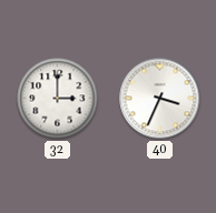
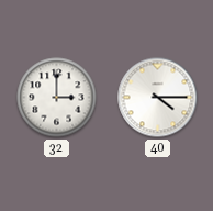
40: 3:34 -> 4:15
